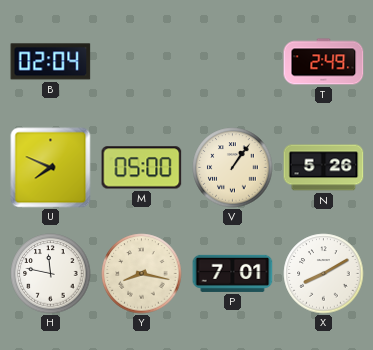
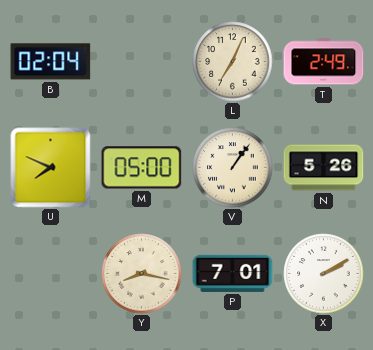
L: none -> 7:04
H: 11:47 -> none
X: 8:10 -> 2:10
